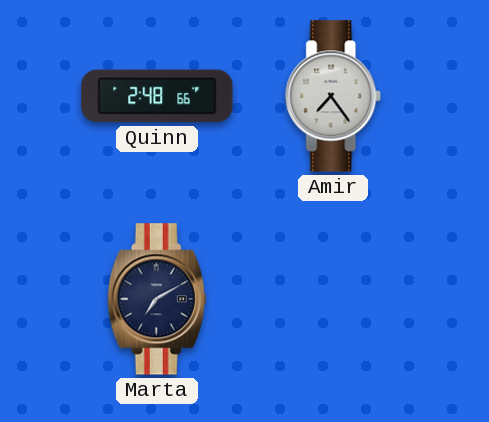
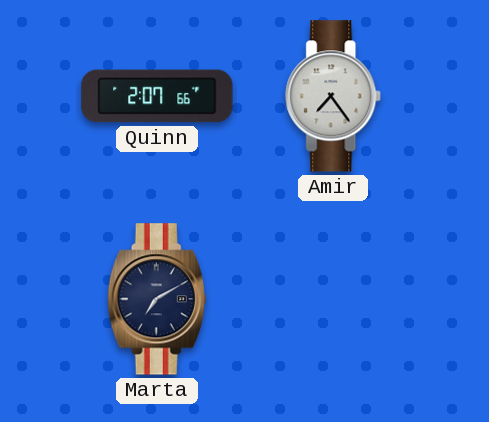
Quinn: 2:48 -> 2:07
